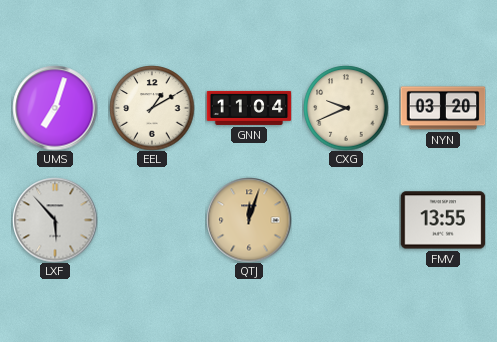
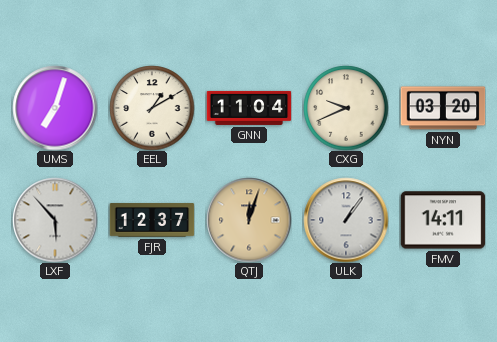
FJR: none -> 12:37
ULK: none -> 1:06
FMV: 13:55 -> 14:11
